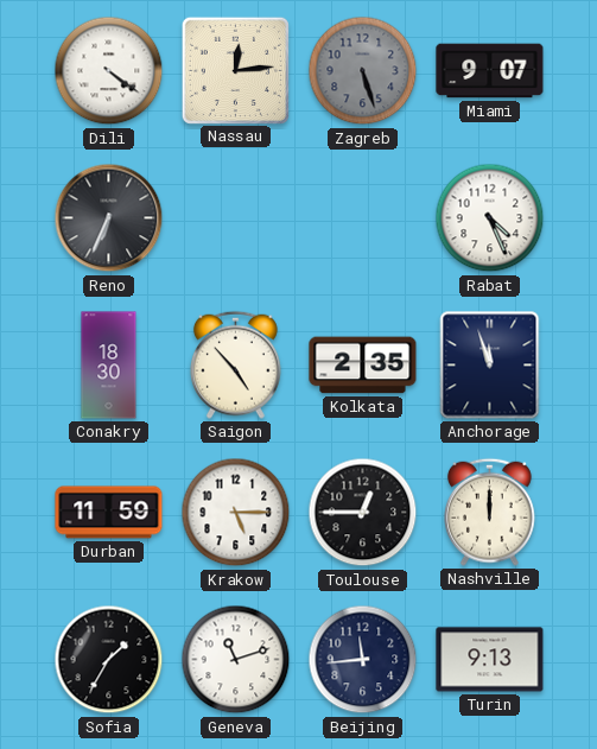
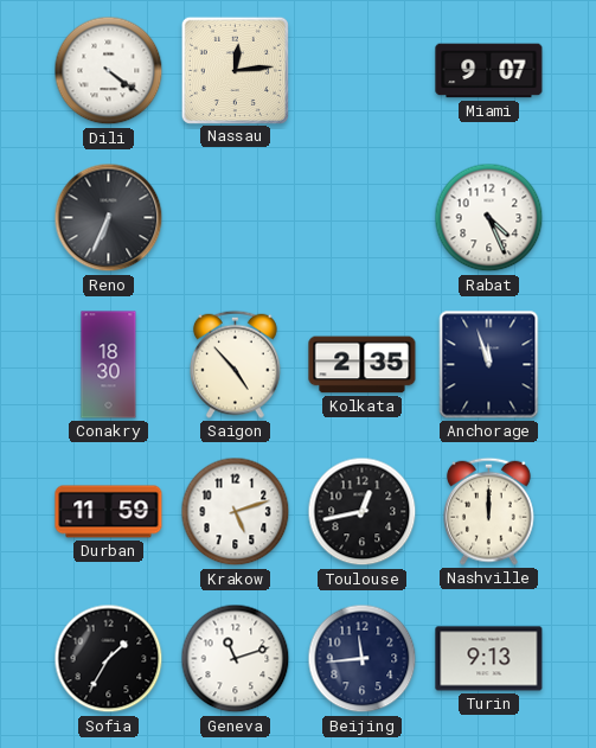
Zagreb: 5:27 -> none
Krakow: 5:15 -> 5:12
Toulouse: 12:45 -> 12:43
